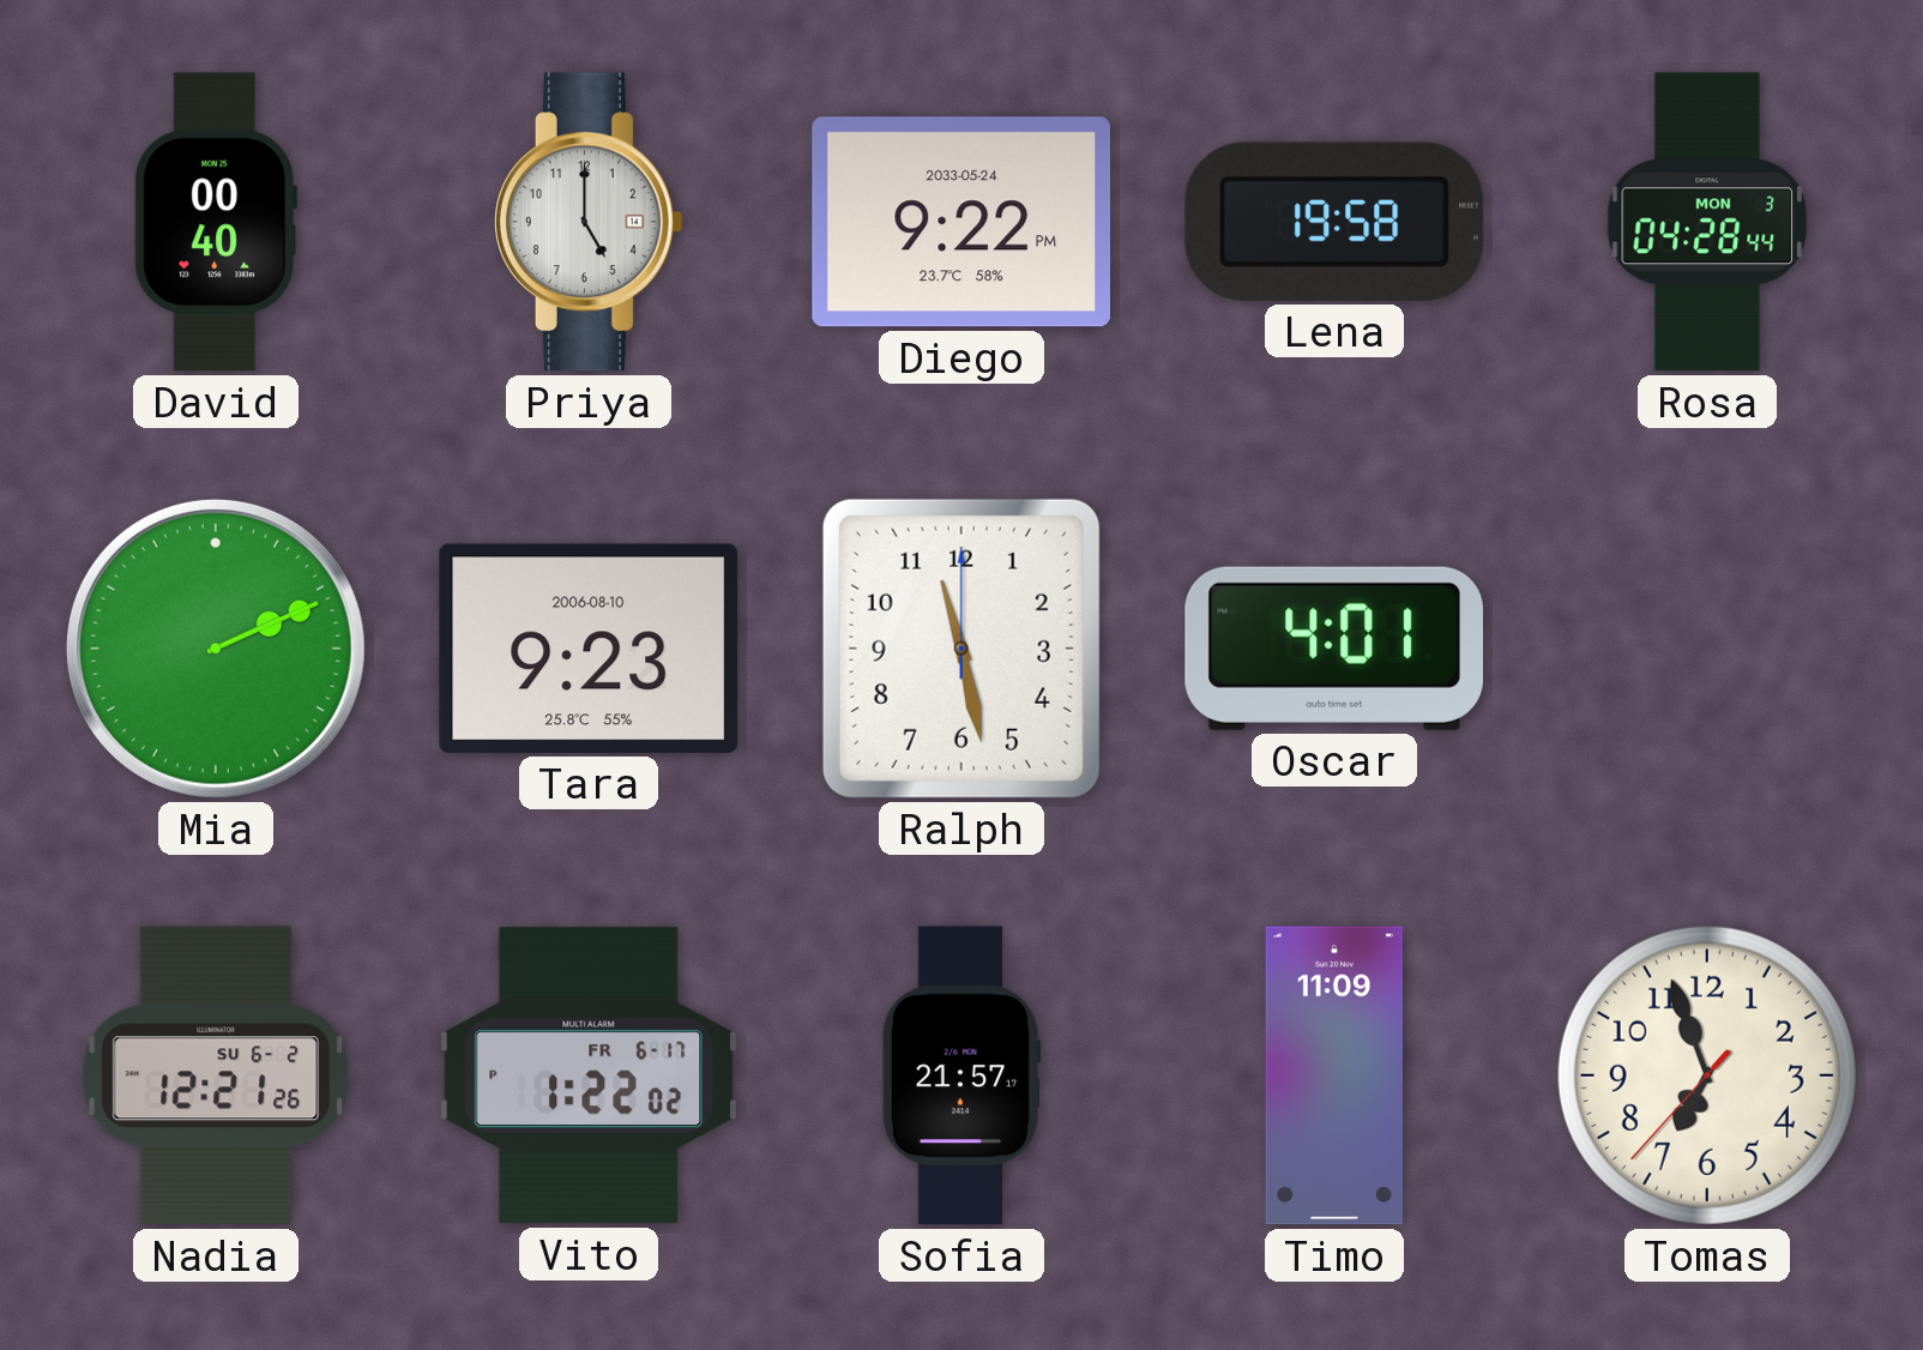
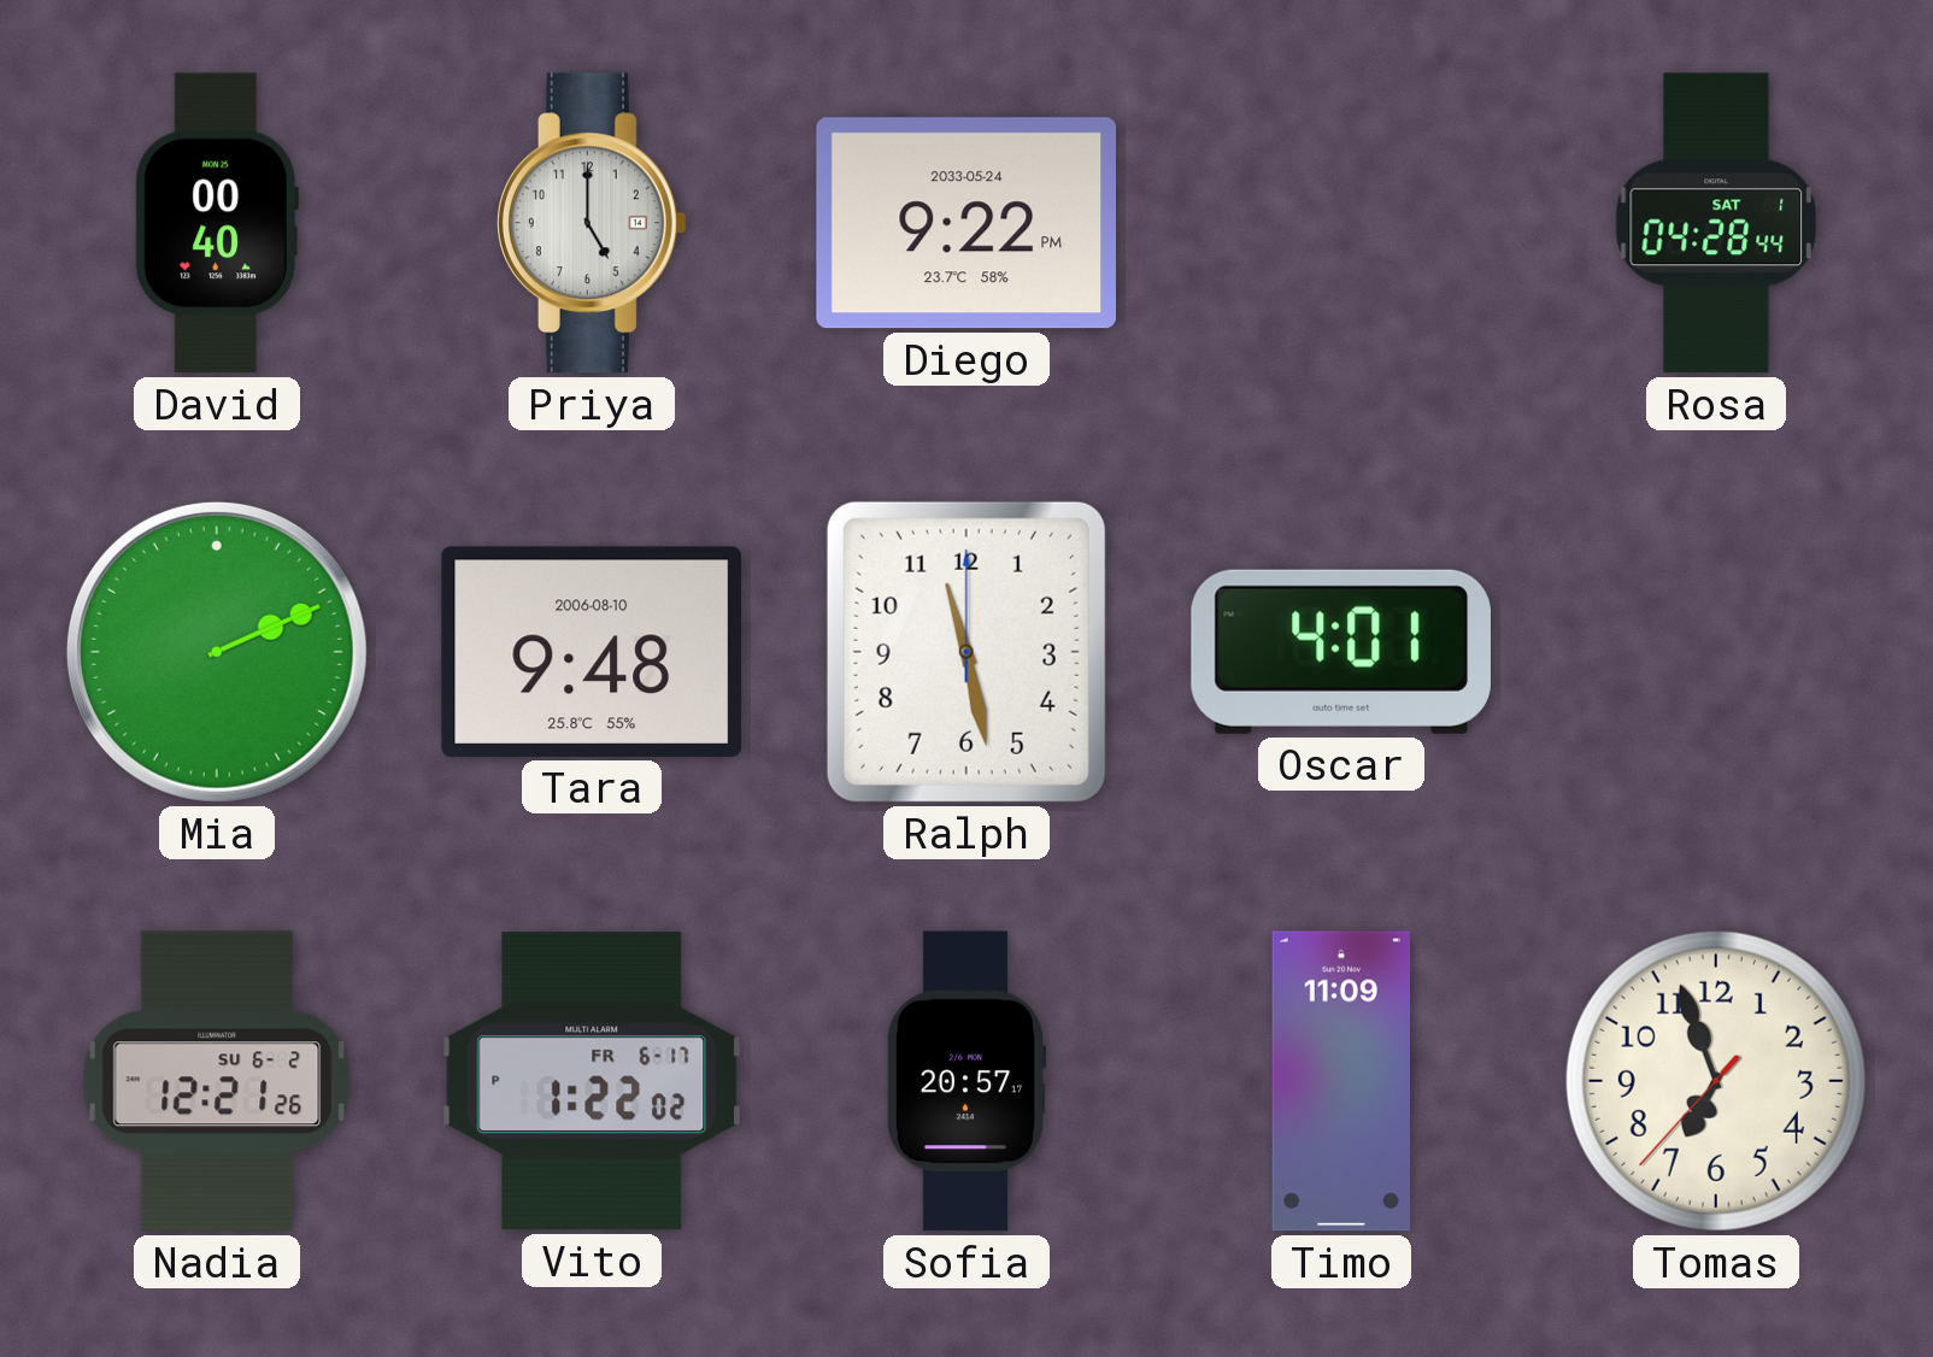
Lena: 19:58 -> none
Rosa date: MON 3 -> SAT 1
Tara: 9:23 -> 9:48
Sofia: 21:57 -> 20:57
